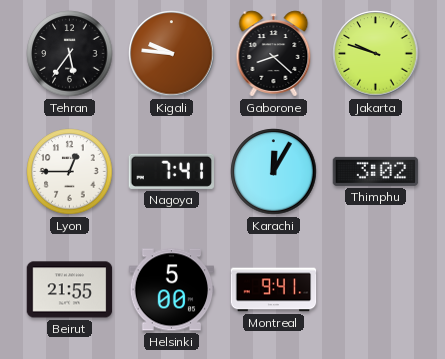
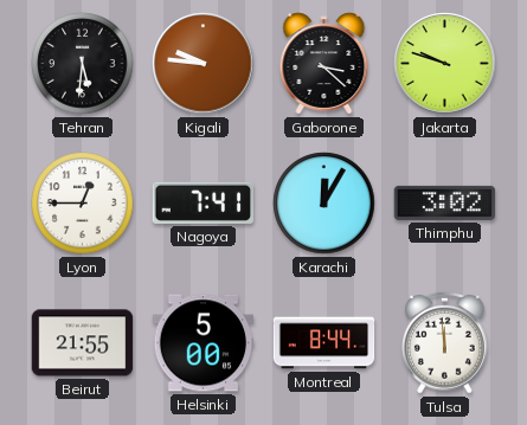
Tehran: 5:36 -> 5:31
Gaborone: 8:22 -> 3:22
Montreal: 9:41 -> 8:44
Tulsa: none -> 11:59
